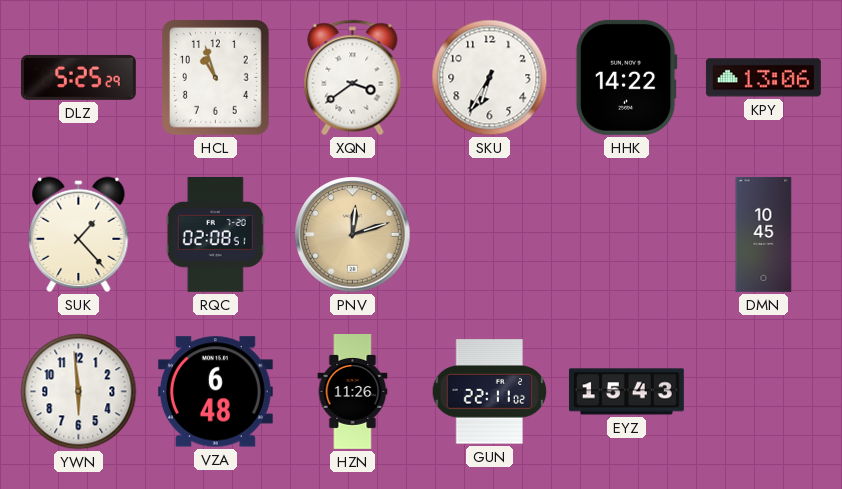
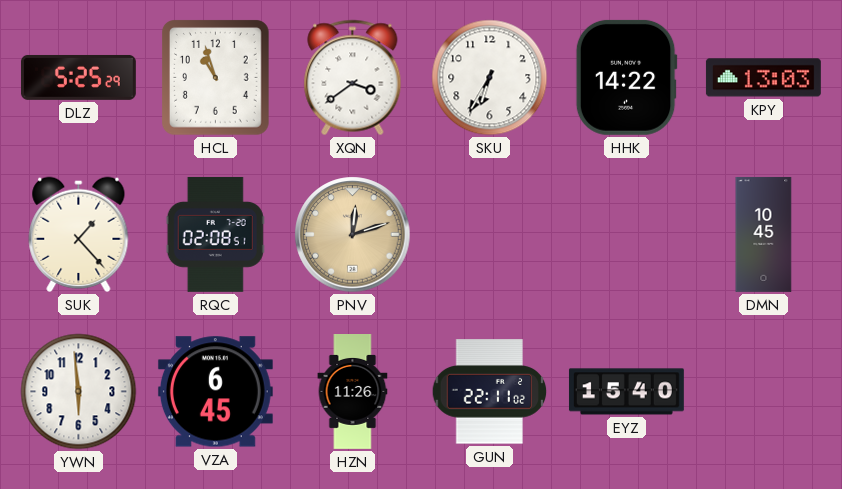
KPY: 13:06 -> 13:03
VZA: 6:48 -> 6:45
EYZ: 15:43 -> 15:40
